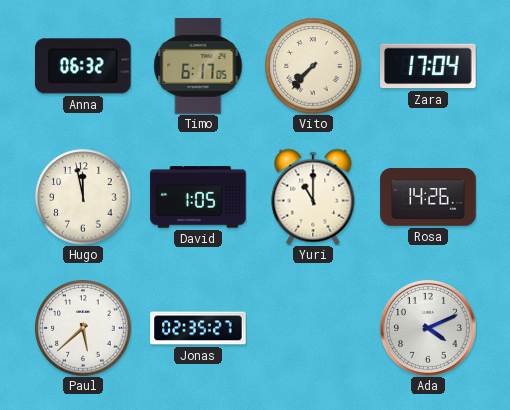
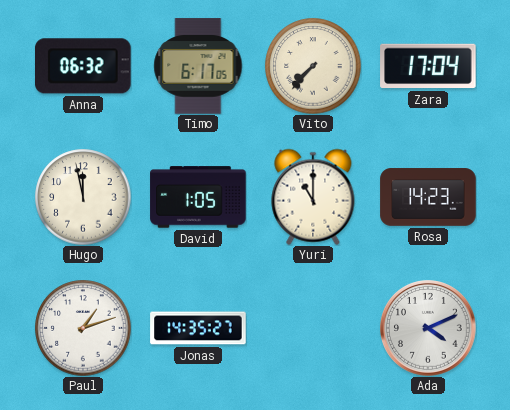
Rosa: 14:26 -> 14:23
Paul: 5:38 -> 1:12
Jonas: 02:35 -> 14:35
